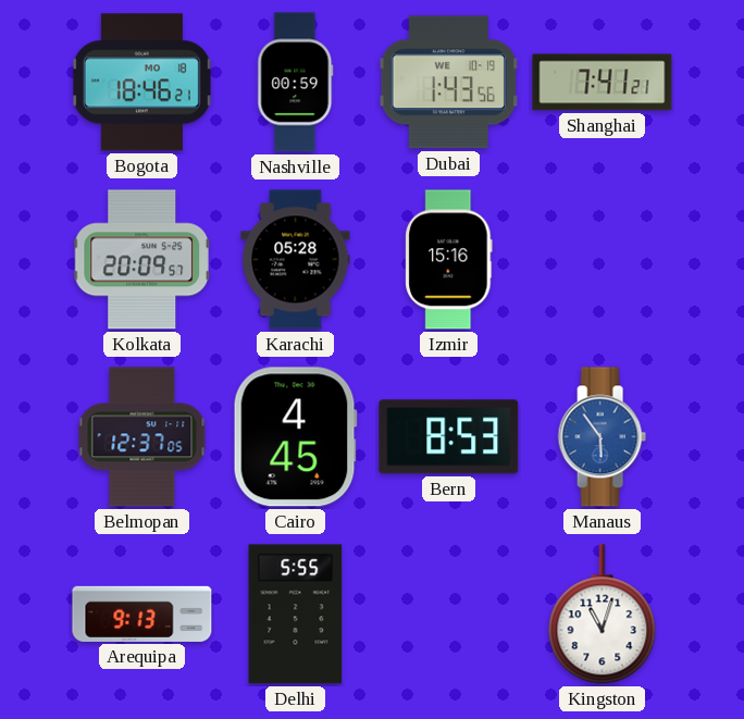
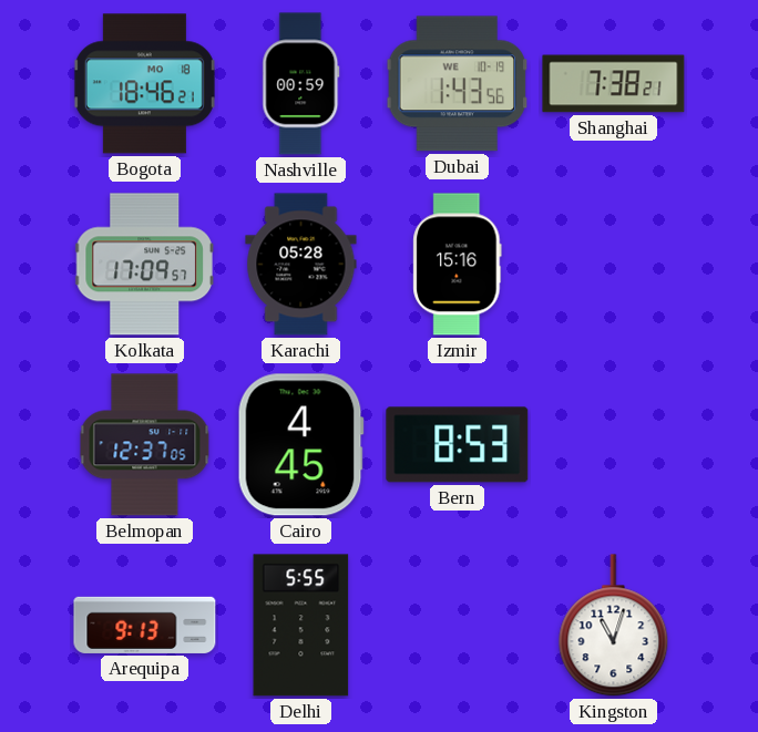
Shanghai: 7:41 -> 7:38
Kolkata: 20:09 -> 17:09
Manaus: 5:54 -> none
